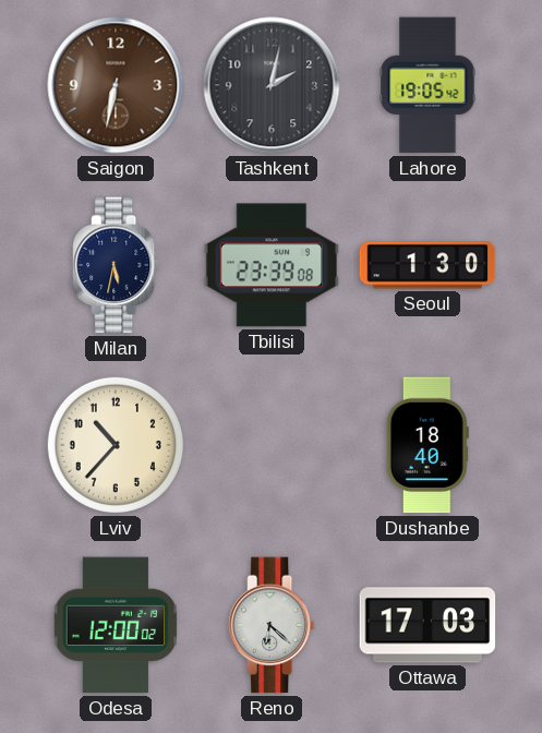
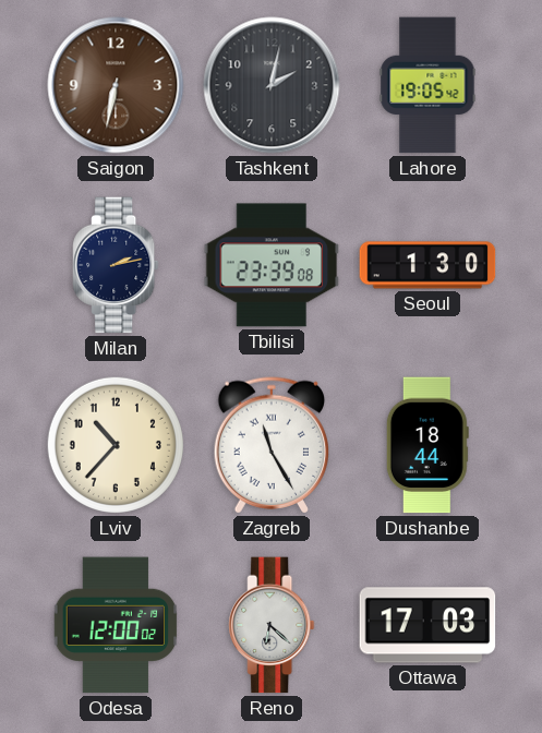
Milan: 5:32 -> 2:13
Zagreb: none -> 11:25
Dushanbe: 18:40 -> 18:44
